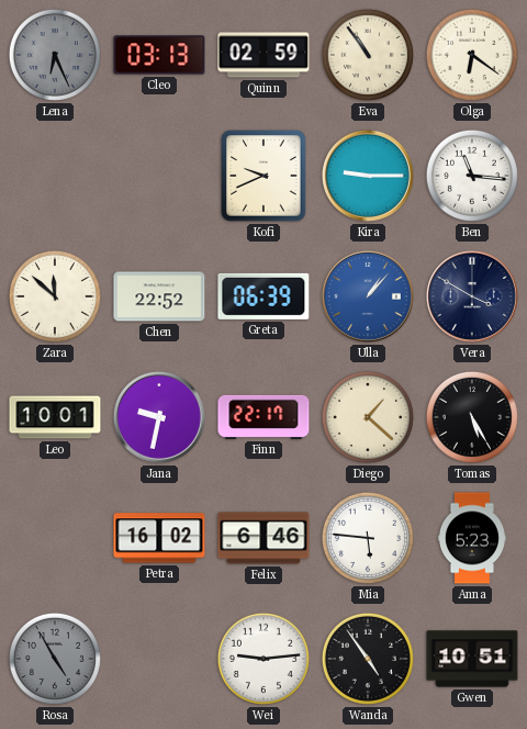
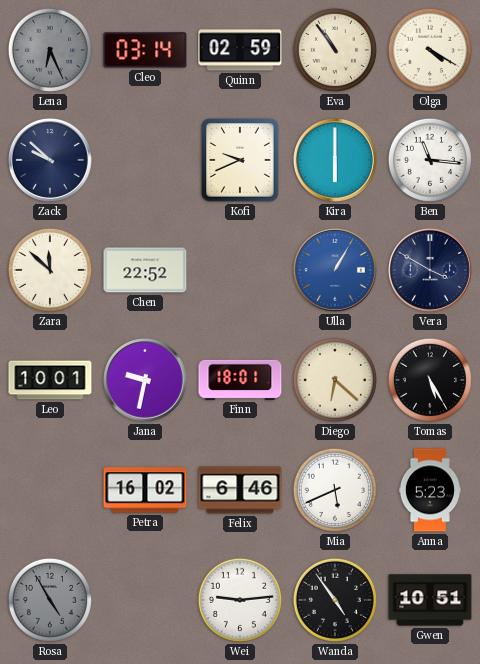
Cleo: 03:13 -> 03:14
Olga: 6:21 -> 4:20
Zack: none -> 9:52
Kira: 9:15 -> 6:00
Greta: 06:39 -> none
Ulla: 1:07 -> 1:05
Finn: 22:17 -> 18:01
Diego: 1:22 -> 6:22
Mia: 5:46 -> 5:41
